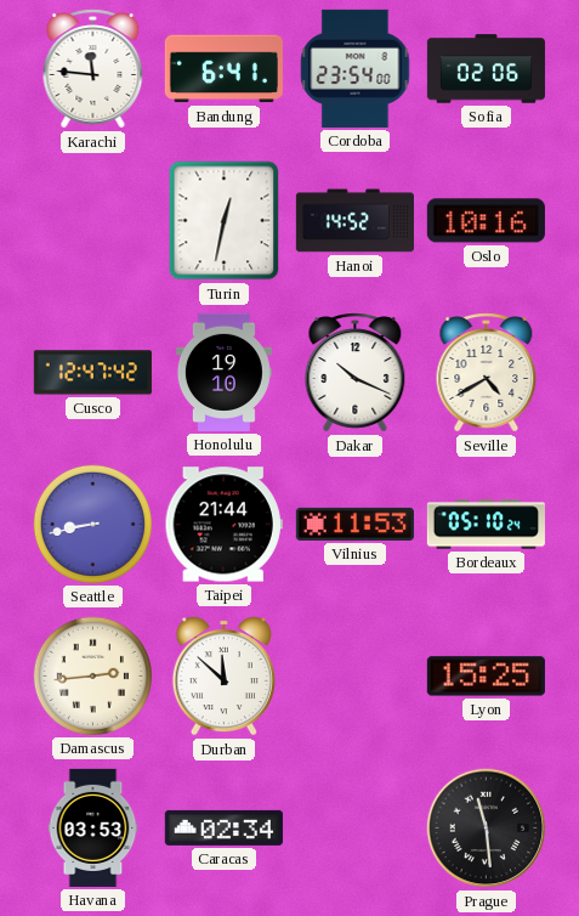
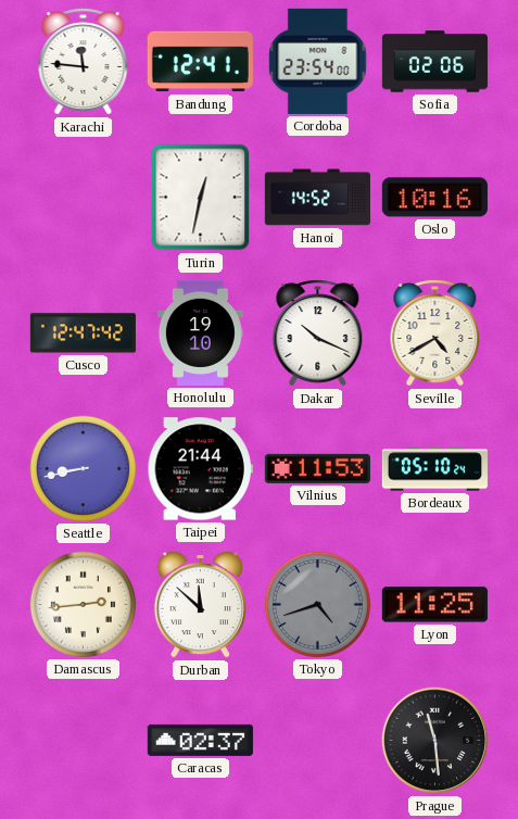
Bandung: 6:41 -> 12:41
Tokyo: none -> 4:42
Lyon: 15:25 -> 11:25
Havana: 03:53 -> none
Caracas: 02:34 -> 02:37
